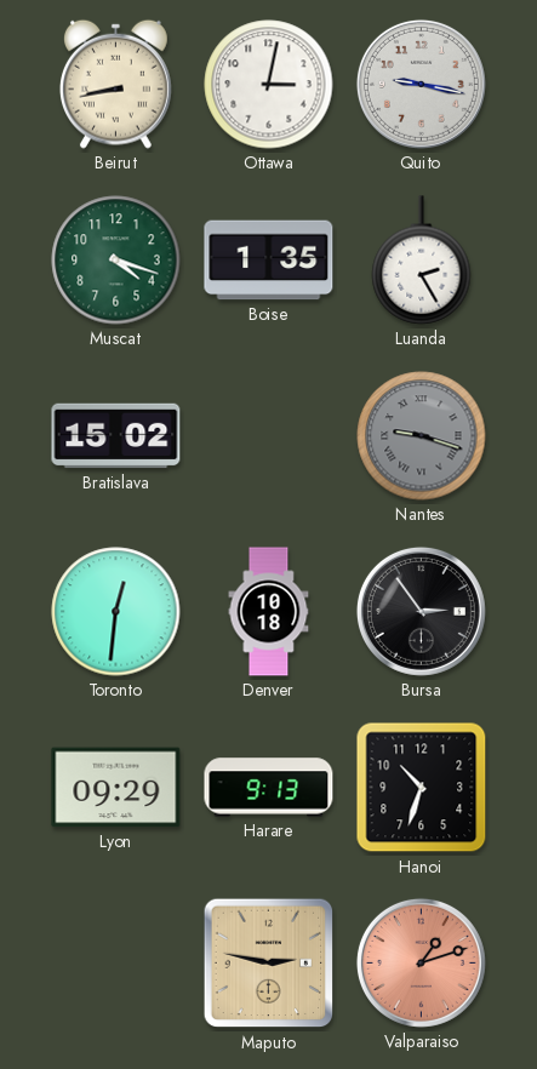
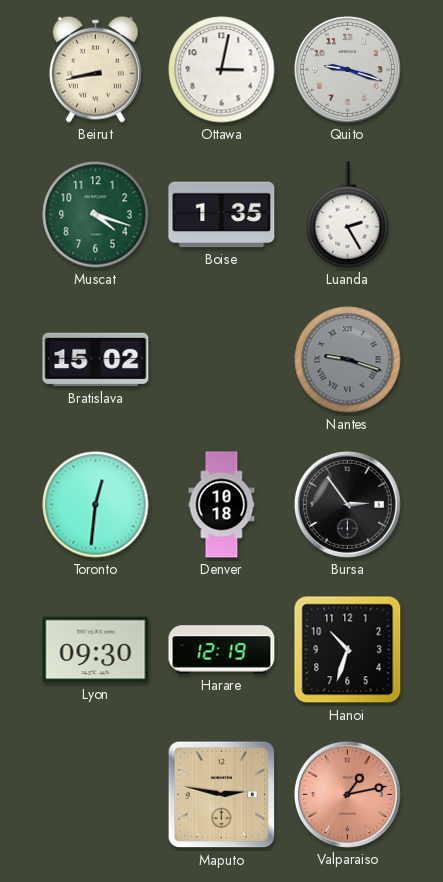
Quito: 9:17 -> 9:18
Lyon: 09:29 -> 09:30
Harare: 9:13 -> 12:19
Valparaiso: 1:12 -> 1:13
